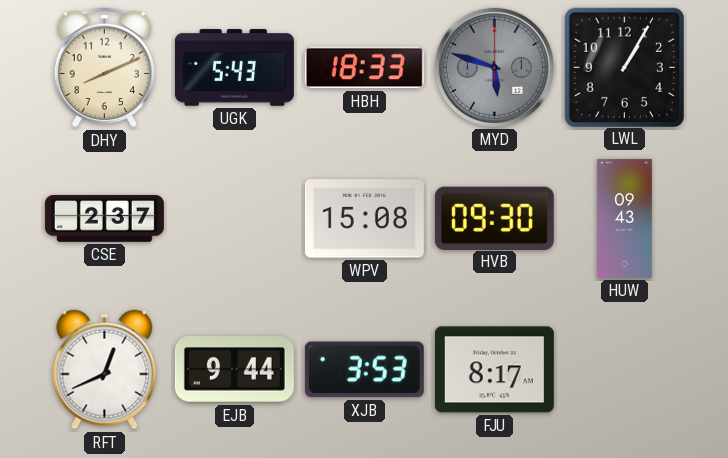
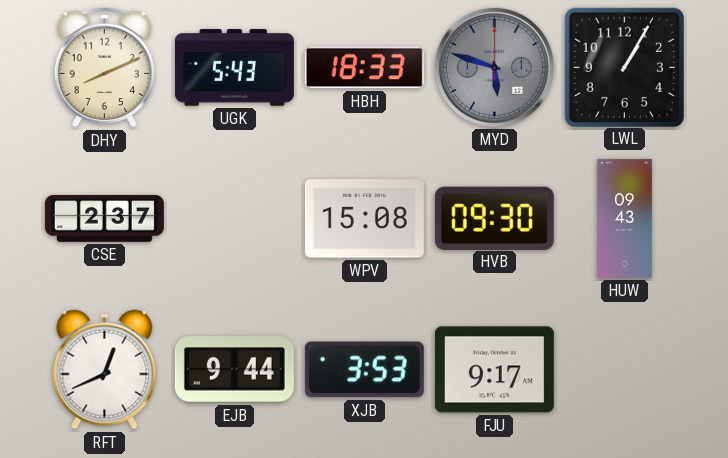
FJU: 8:17 -> 9:17
